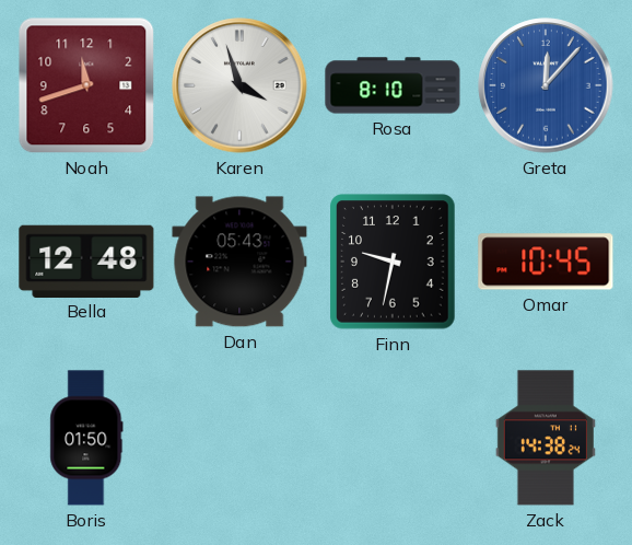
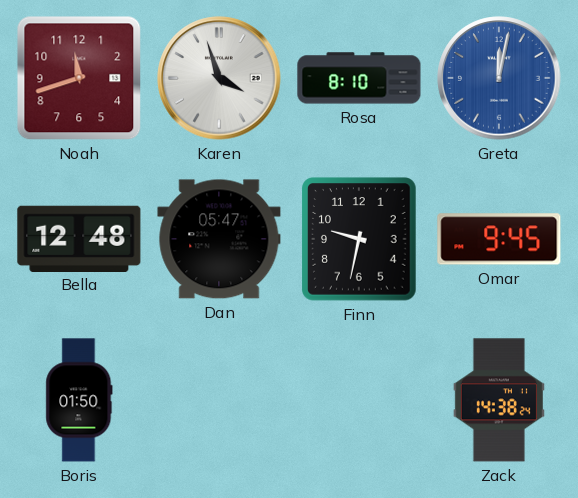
Greta: 12:07 -> 12:02
Dan: 05:43 -> 05:47
Omar: 10:45 -> 9:45
